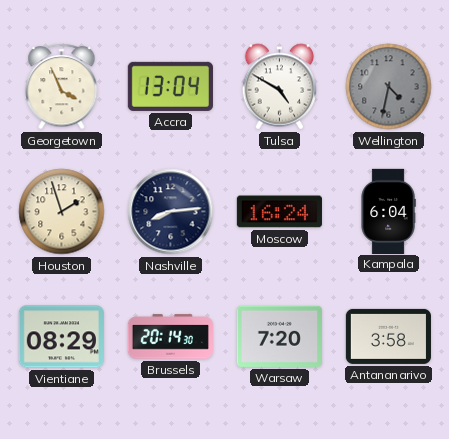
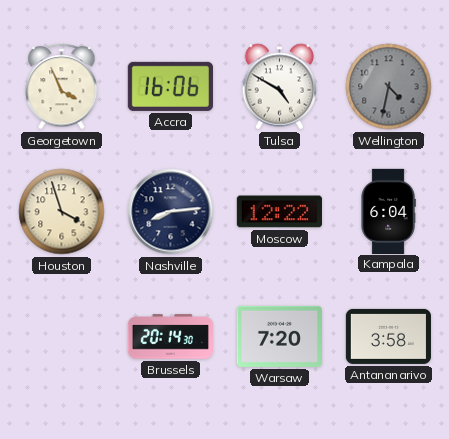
Accra: 13:04 -> 16:06
Houston: 1:57 -> 3:57
Moscow: 16:24 -> 12:22
Vientiane: 08:29 -> none
